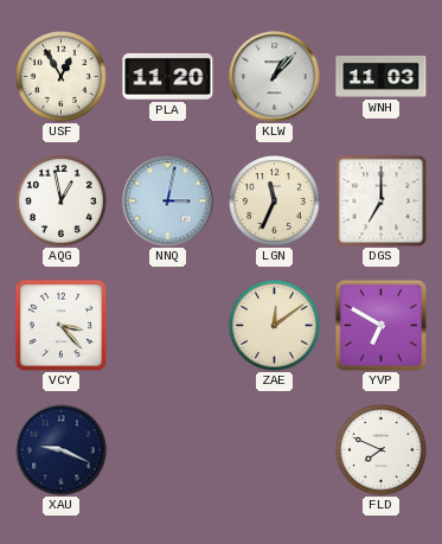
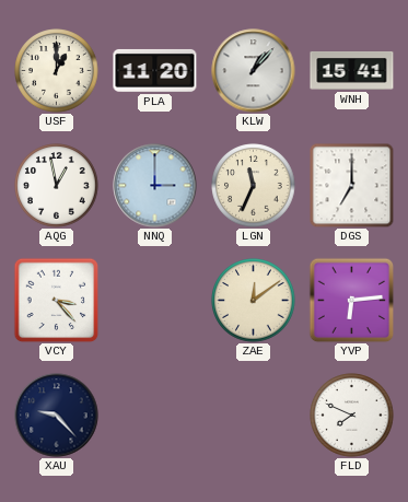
USF: 12:55 -> 1:00
WNH: 11:03 -> 15:41
NNQ: 3:02 -> 3:00
YVP: 6:50 -> 6:14
XAU: 9:19 -> 9:23
